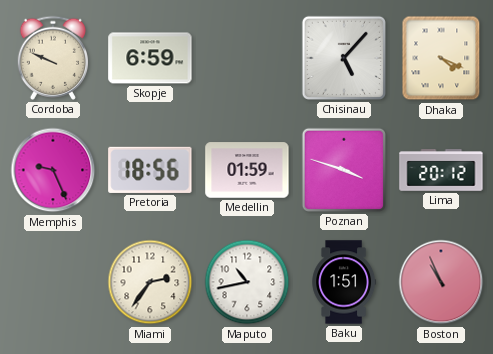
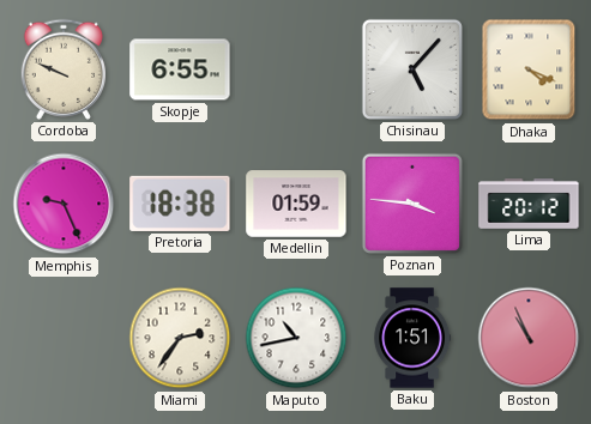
Skopje: 6:59 -> 6:55
Pretoria: 18:56 -> 18:38
Poznan: 3:48 -> 3:46
